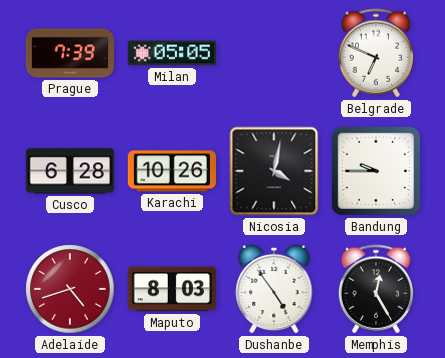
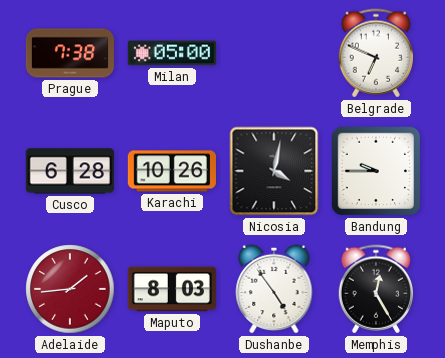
Prague: 7:39 -> 7:38
Milan: 05:05 -> 05:00
Adelaide: 4:42 -> 1:44
